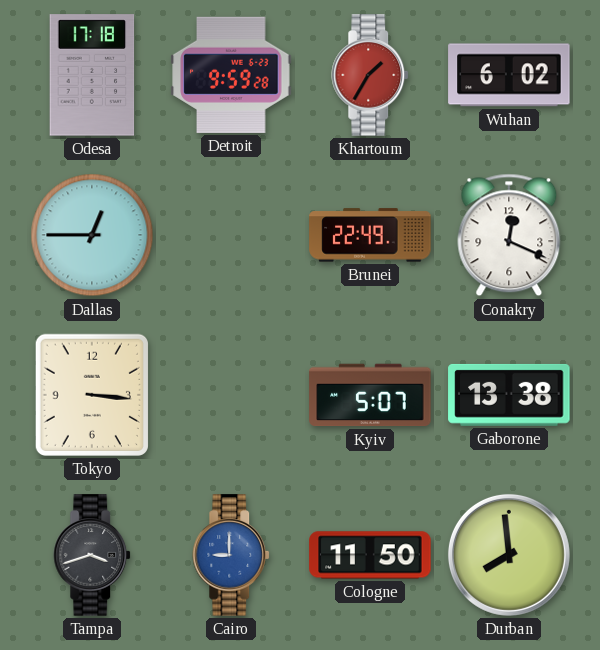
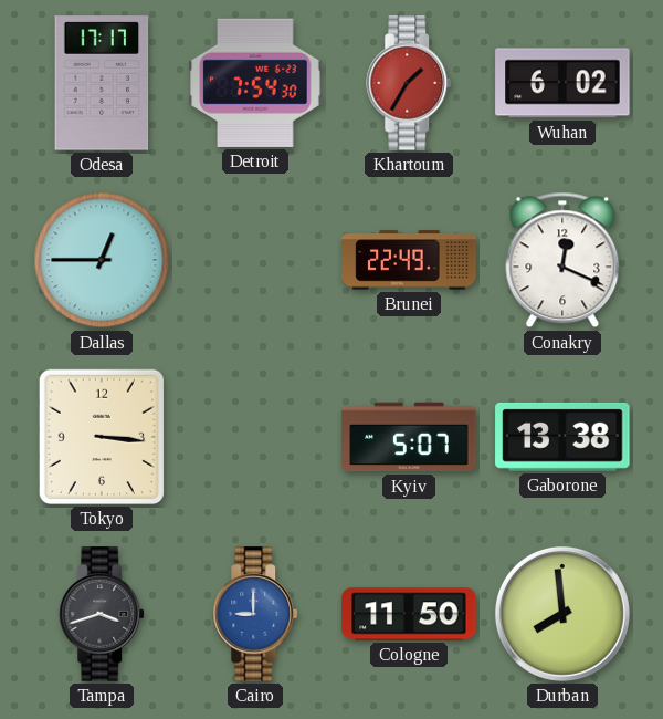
Odesa: 17:18 -> 17:17
Detroit: 9:59 -> 7:54
